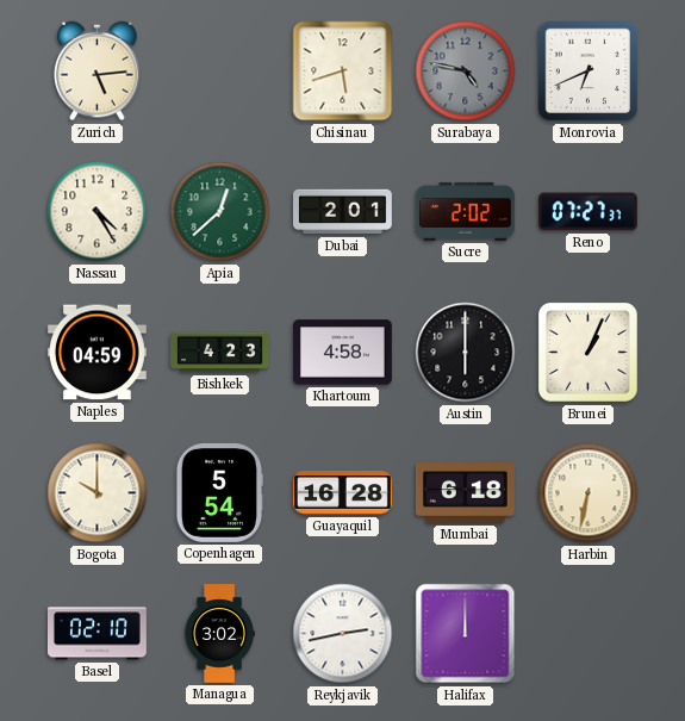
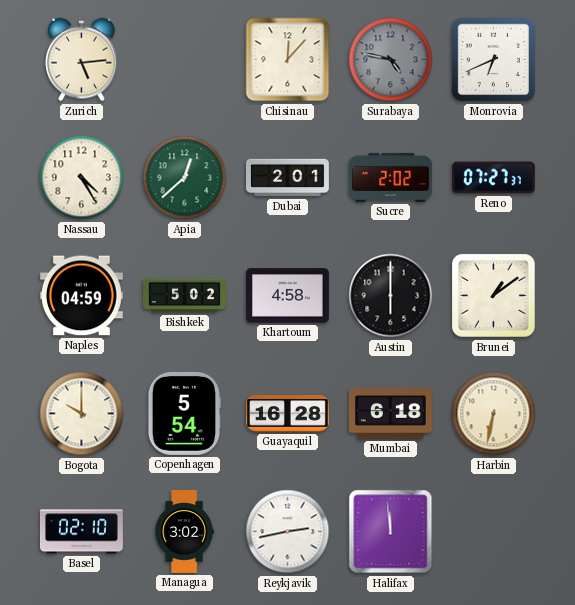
Chisinau: 5:42 -> 12:07
Bishkek: 4:23 -> 5:02
Brunei: 1:04 -> 1:09
Halifax: 12:00 -> 11:59
